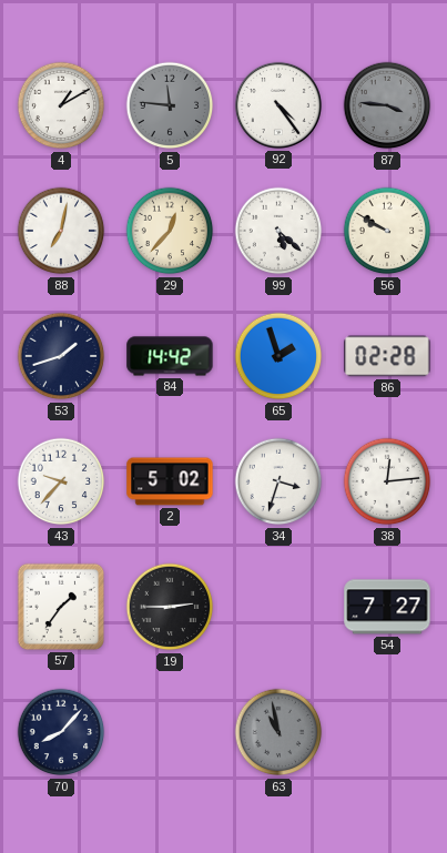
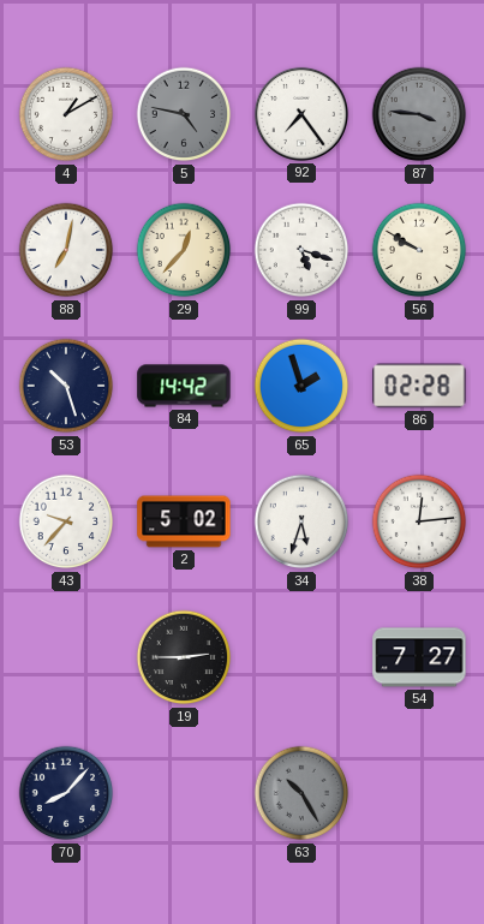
5: 11:46 -> 4:47
92: 4:24 -> 7:24
99: 5:22 -> 5:18
53: 1:42 -> 10:27
34: 3:33 -> 5:33
57: 1:36 -> none
63: 10:58 -> 10:25
